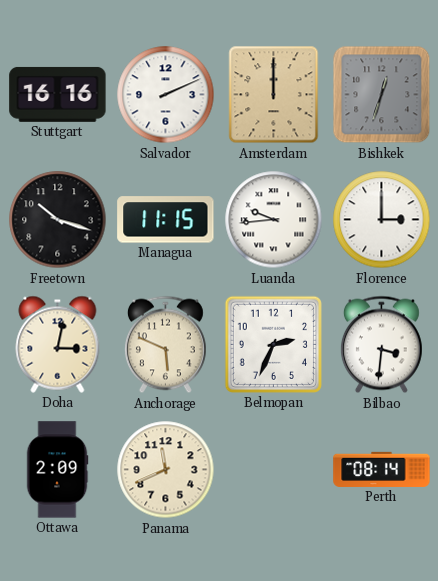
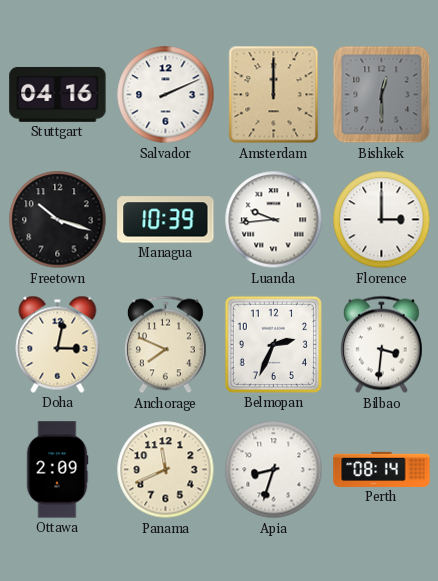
Stuttgart: 16:16 -> 04:16
Bishkek: 12:33 -> 12:30
Managua: 11:15 -> 10:39
Anchorage: 5:49 -> 7:49
Apia: none -> 8:33
